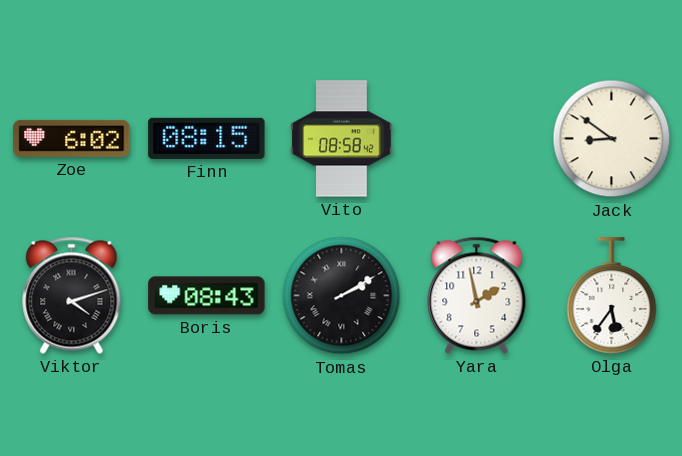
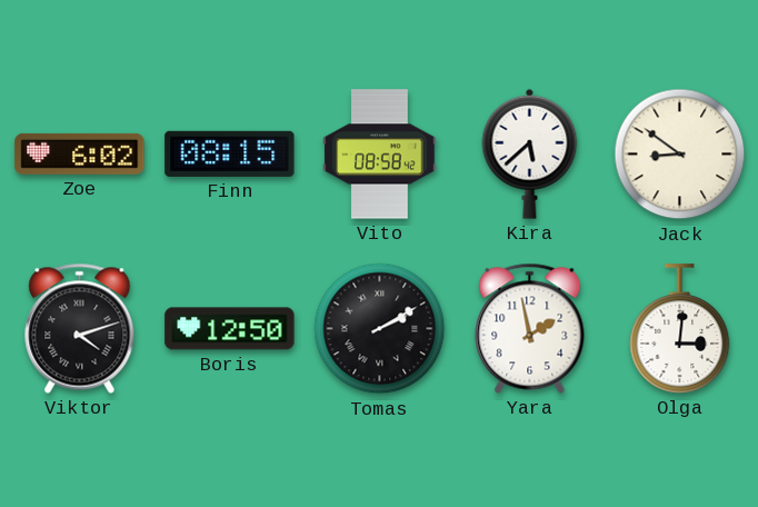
Kira: none -> 5:38
Boris: 08:43 -> 12:50
Olga: 5:36 -> 3:01
